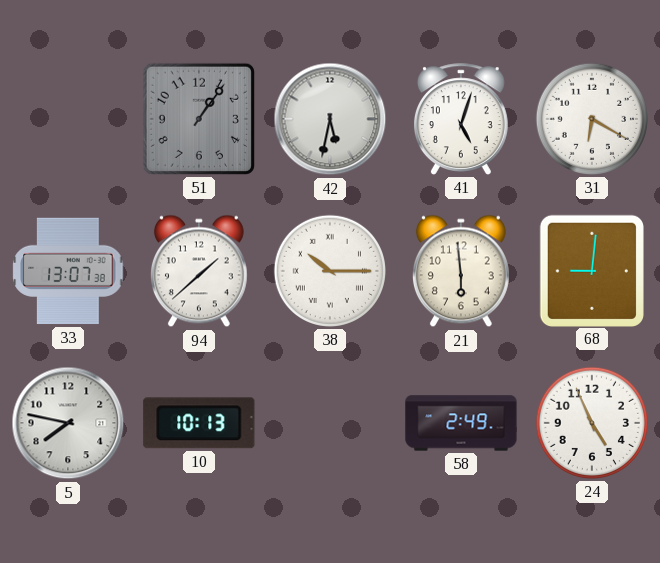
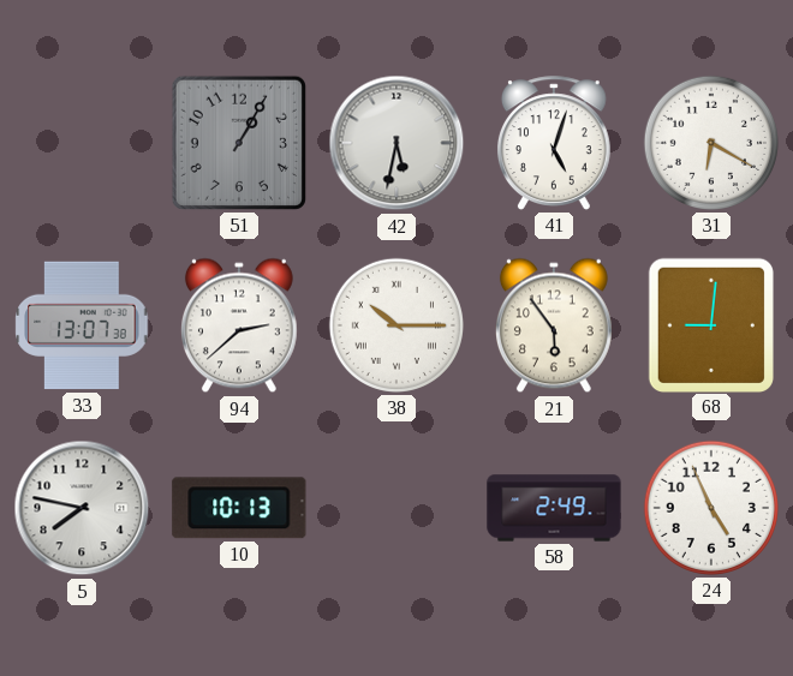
51: 1:06 -> 1:05
94: 1:38 -> 2:38
21: 5:59 -> 5:54
